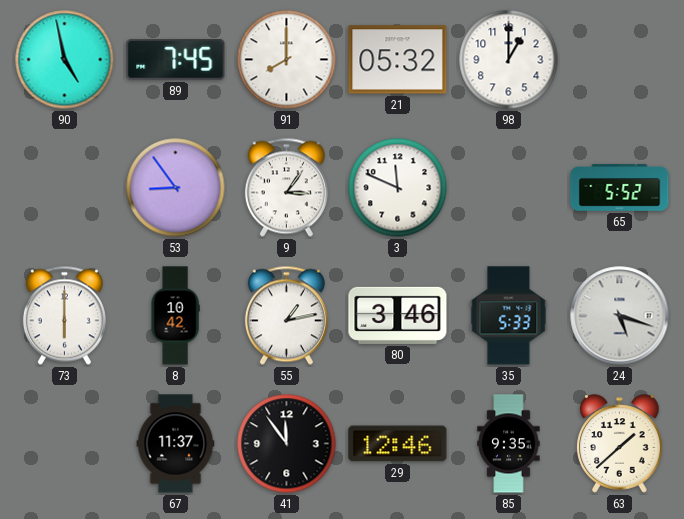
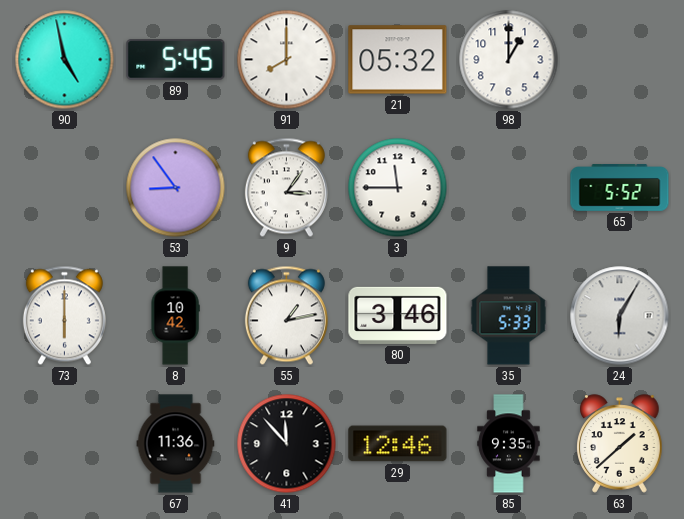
89: 7:45 -> 5:45
3: 11:49 -> 11:45
24: 5:18 -> 6:05
67: 11:37 -> 11:36
41: 11:54 -> 11:53
